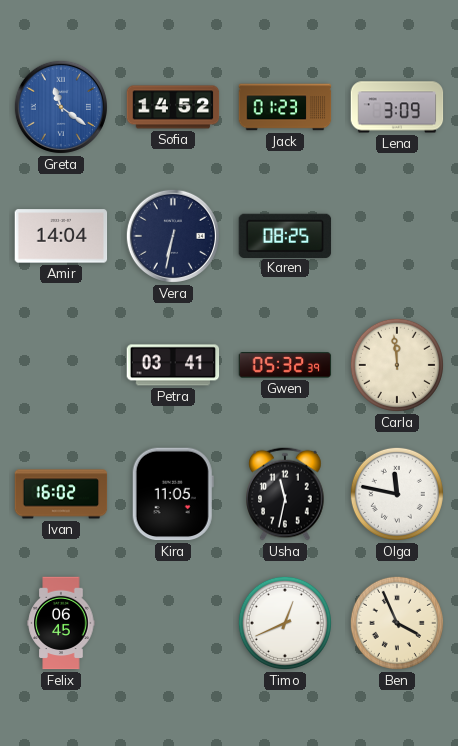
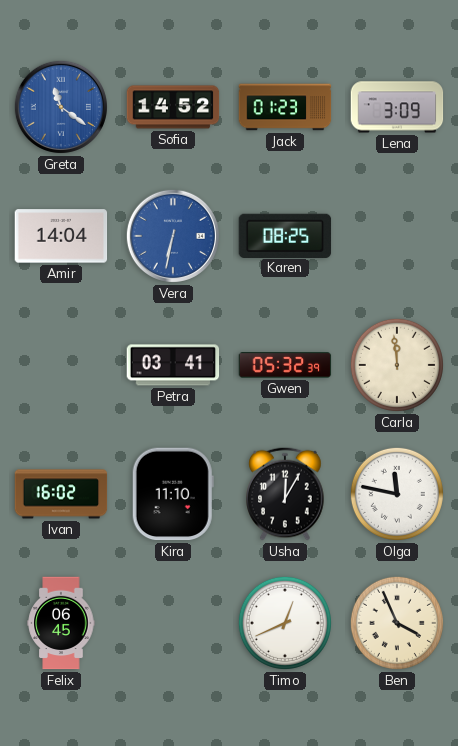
Vera dial: navy -> blue
Kira: 11:05 -> 11:10
Usha: 11:32 -> 12:05
